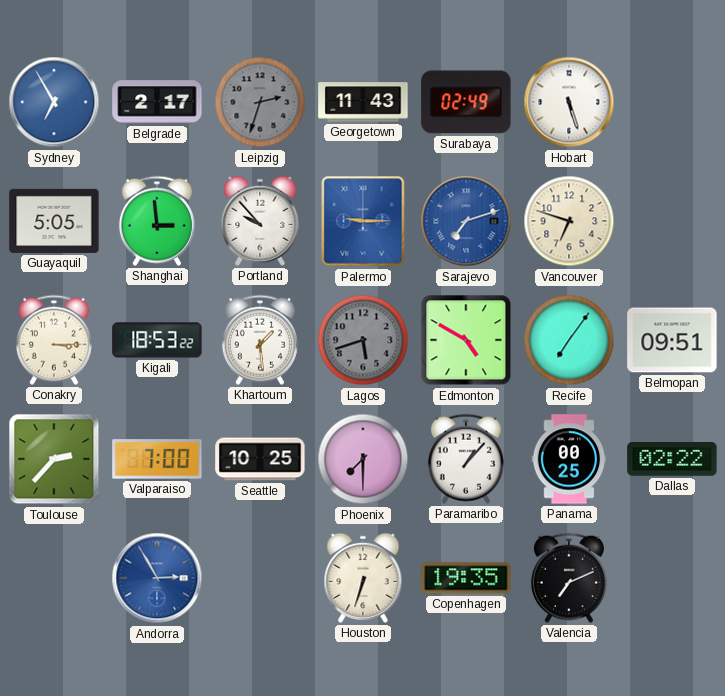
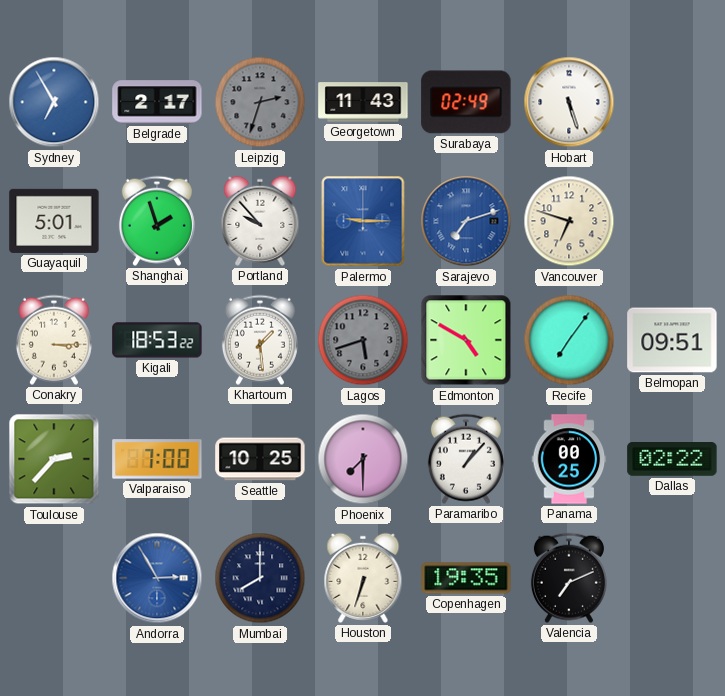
Guayaquil: 5:05 -> 5:01
Shanghai: 2:59 -> 1:57
Mumbai: none -> 8:00
